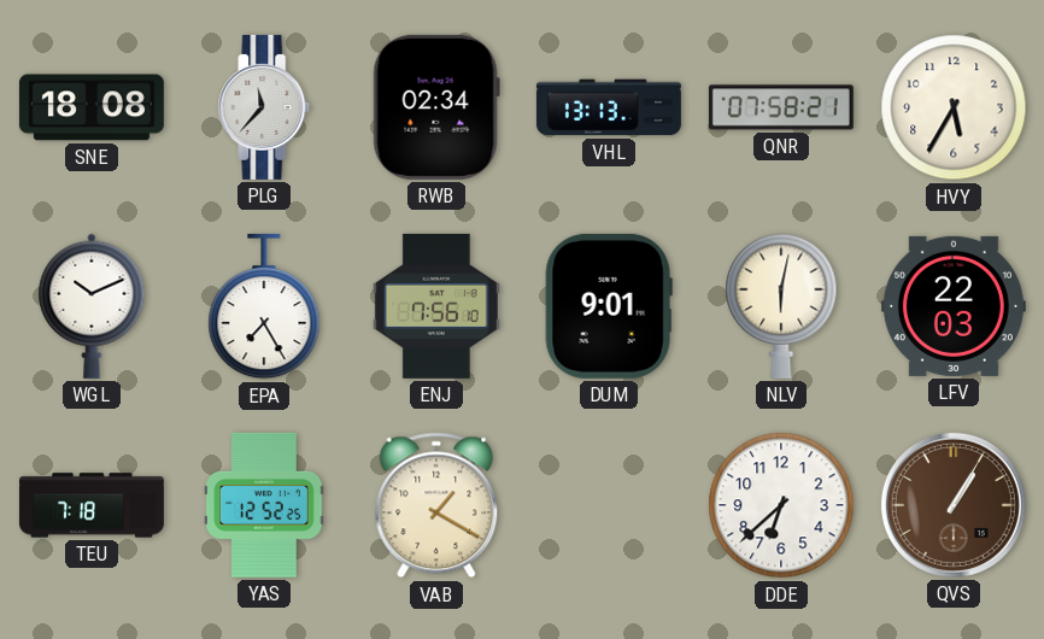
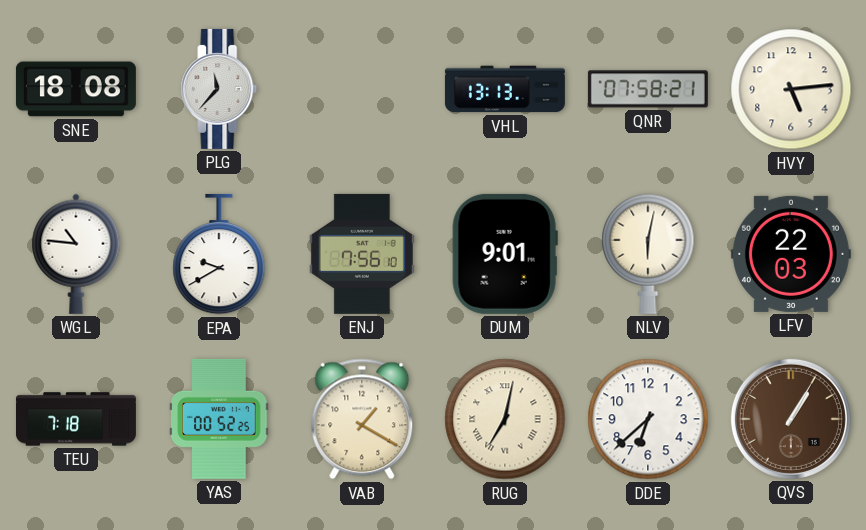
RWB: 02:34 -> none
HVY: 5:35 -> 5:14
WGL: 10:11 -> 10:46
EPA: 7:25 -> 9:40
YAS: 12:52 -> 00:52
RUG: none -> 7:02
